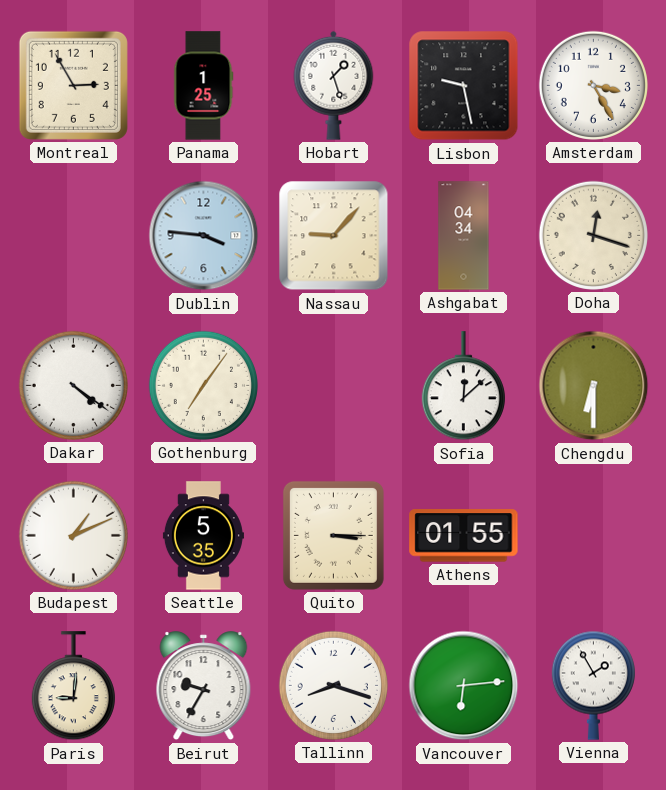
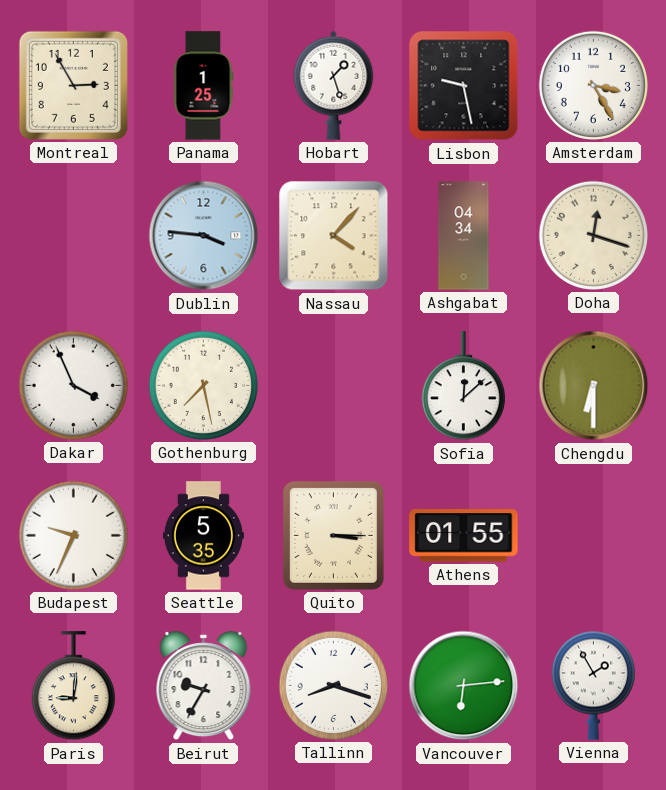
Nassau: 9:07 -> 4:07
Dakar: 4:21 -> 3:56
Gothenburg: 7:06 -> 7:28
Budapest: 1:11 -> 9:34
